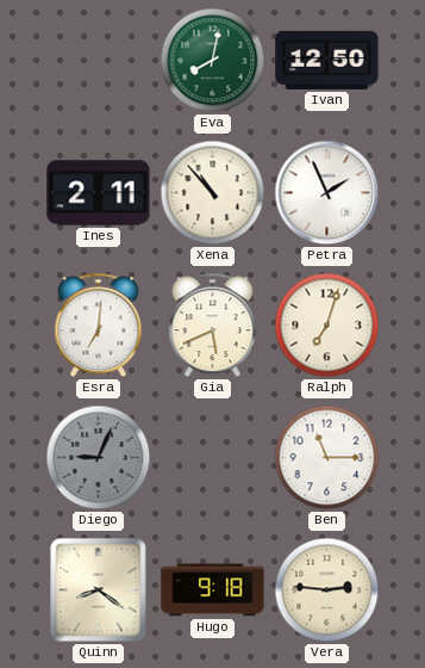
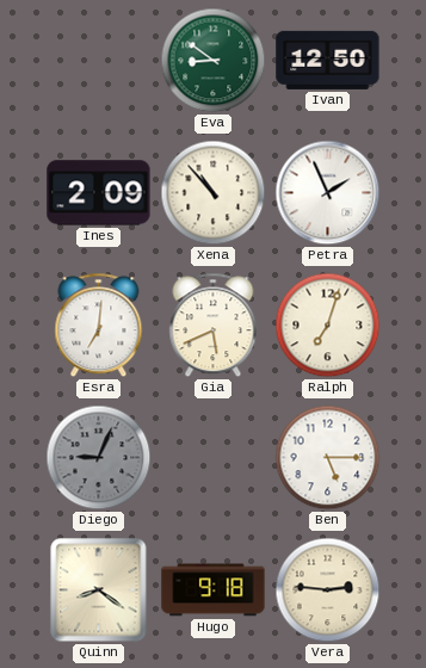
Eva: 8:02 -> 8:51
Ines: 2:11 -> 2:09
Ben: 11:15 -> 5:15
